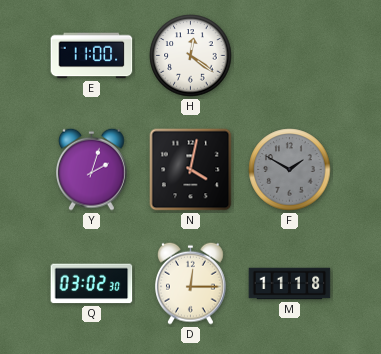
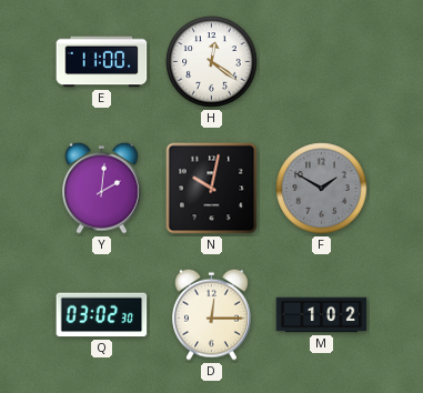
Y: 2:03 -> 2:01
N: 4:02 -> 10:02
M: 11:18 -> 1:02
